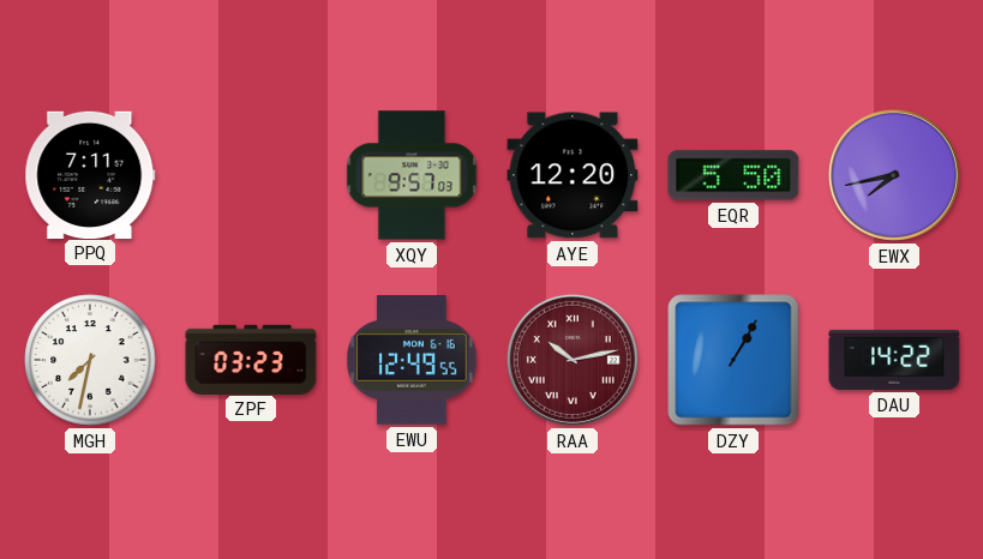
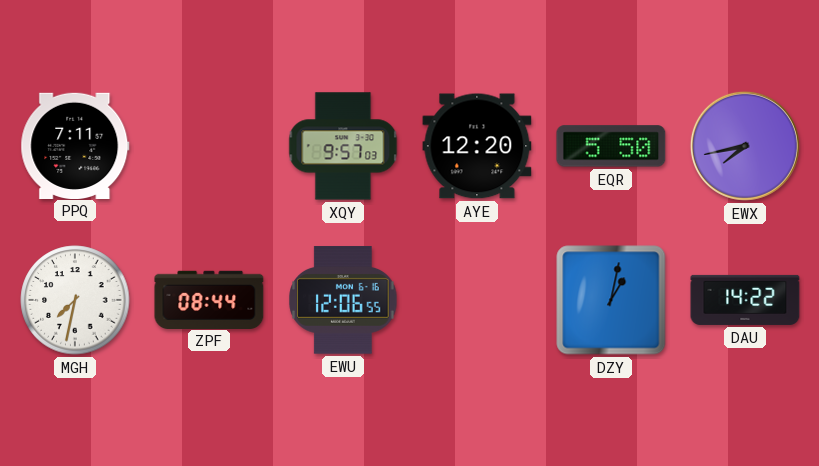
ZPF: 03:23 -> 08:44
EWU: 12:49 -> 12:06
RAA: 10:13 -> none
DZY: 1:05 -> 1:02
